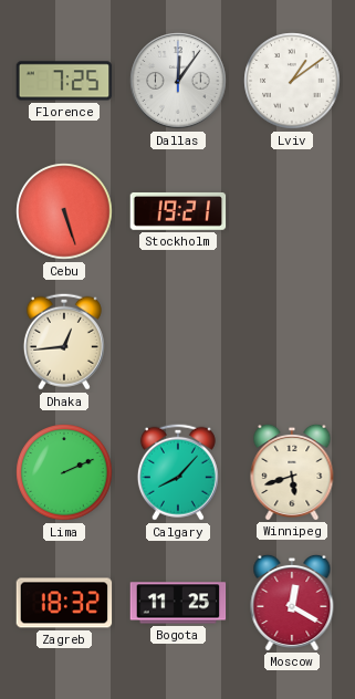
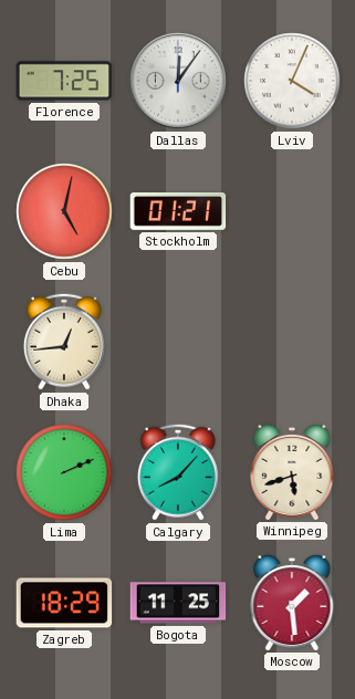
Lviv: 1:09 -> 4:04
Cebu: 5:27 -> 5:02
Stockholm: 19:21 -> 01:21
Zagreb: 18:32 -> 18:29
Moscow: 12:20 -> 1:29
